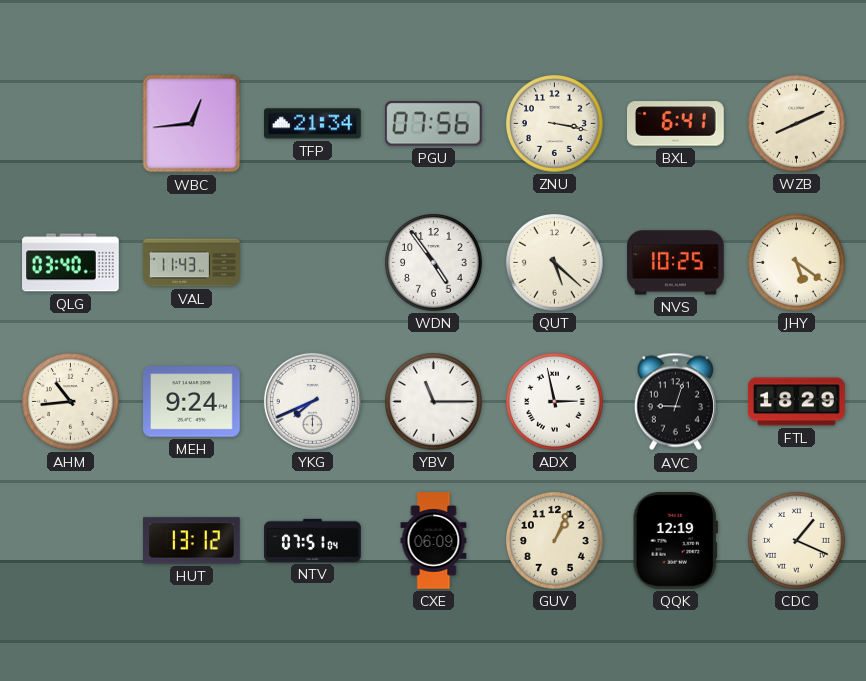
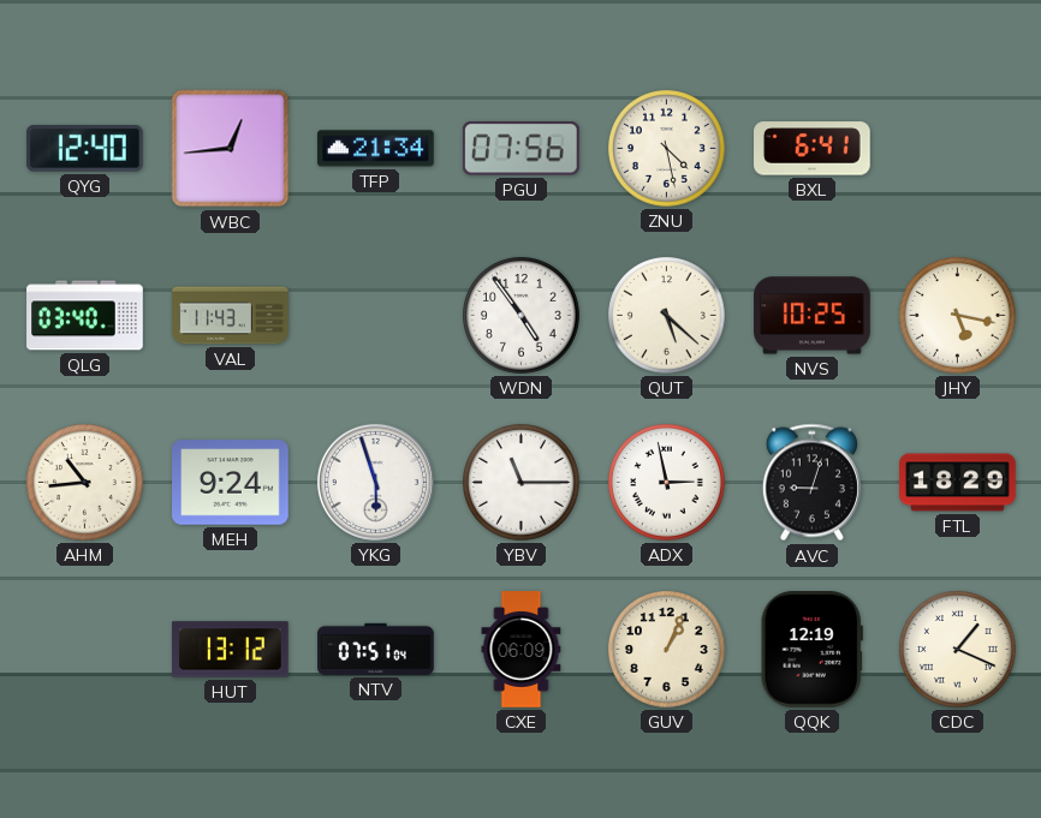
QYG: none -> 12:40
ZNU: 3:17 -> 4:28
WZB: 8:11 -> none
JHY: 5:21 -> 5:17
YKG: 7:41 -> 5:57
